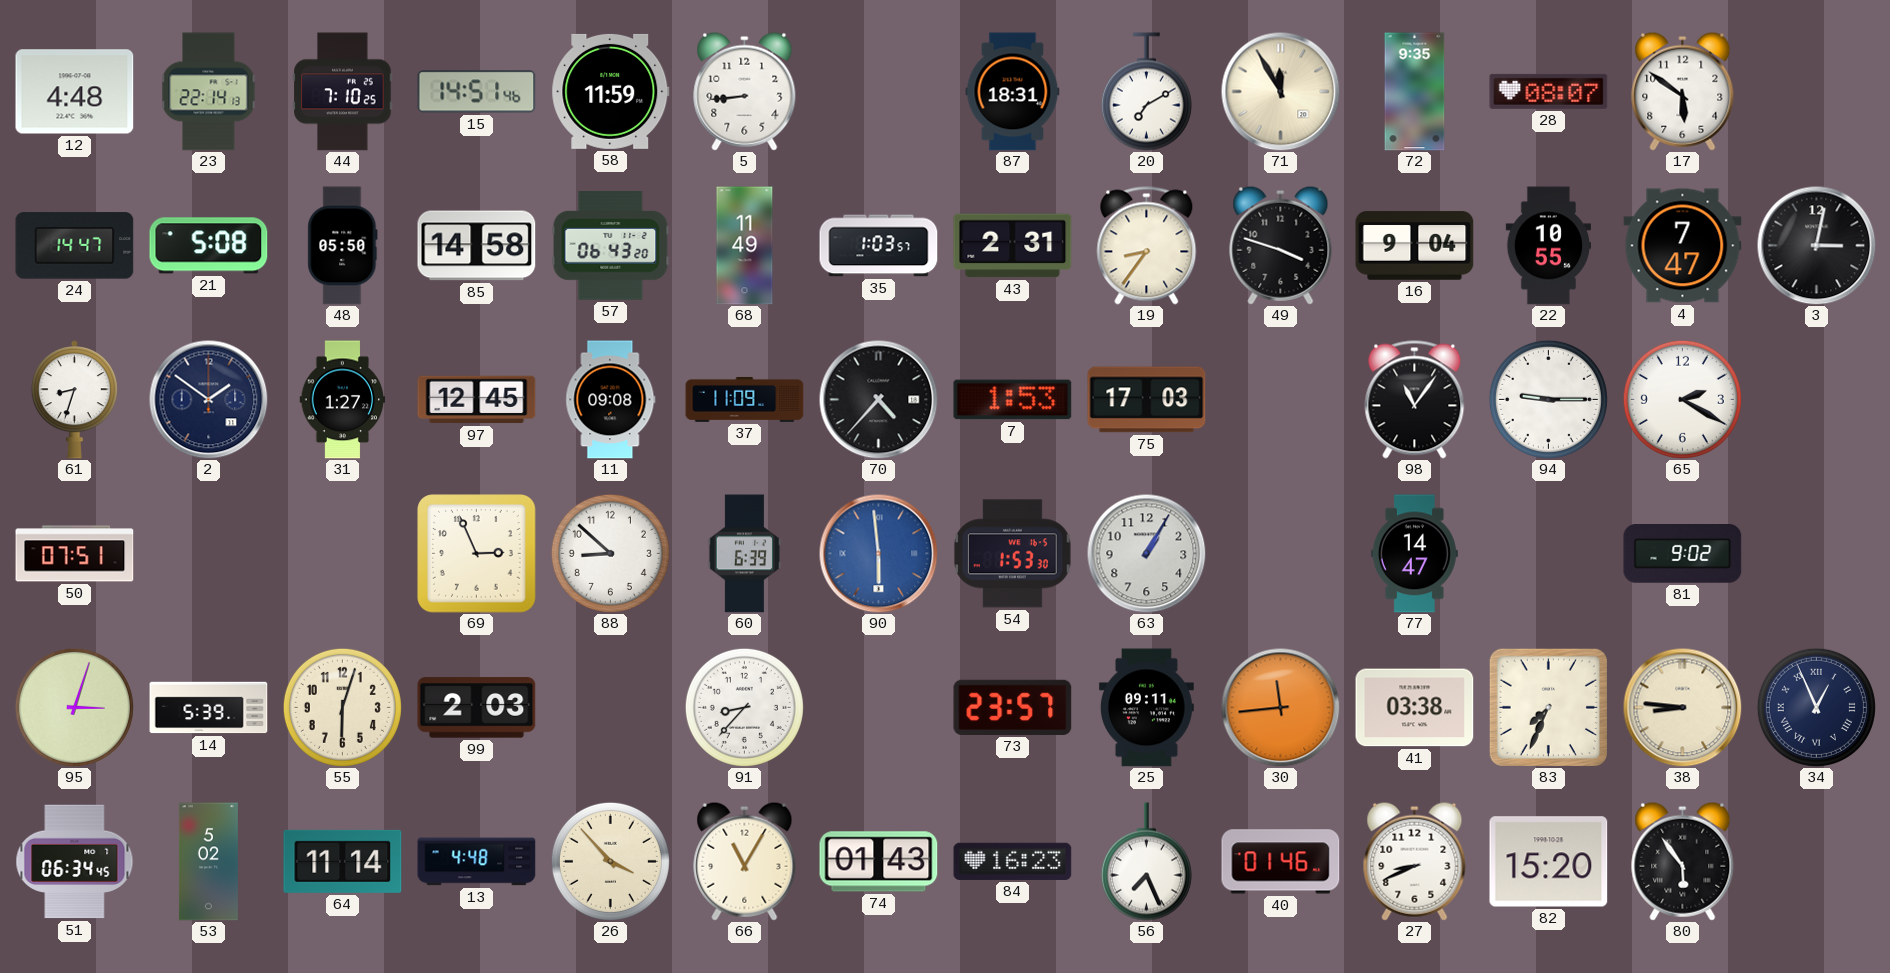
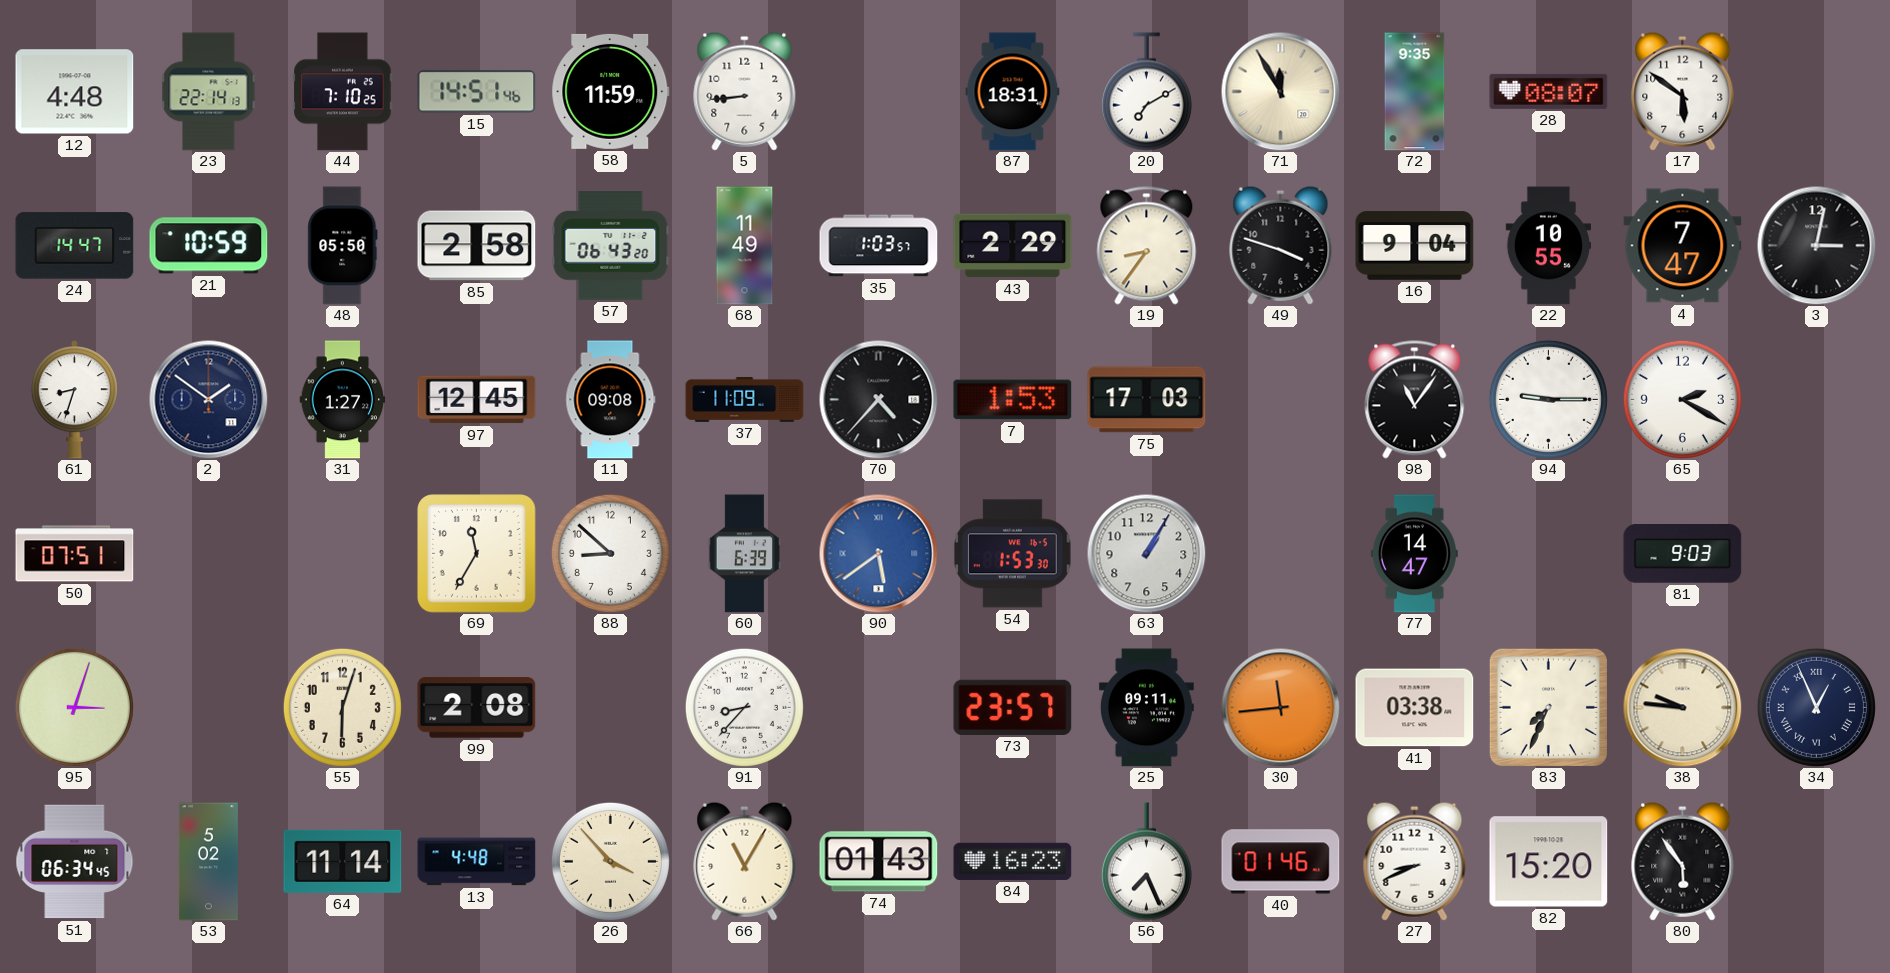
21: 5:08 -> 10:59
85: 14:58 -> 2:58
43: 2:31 -> 2:29
69: 2:56 -> 11:35
90: 5:59 -> 5:39
81: 9:02 -> 9:03
14: 5:39 -> none
99: 2:03 -> 2:08
38: 8:46 -> 9:46
